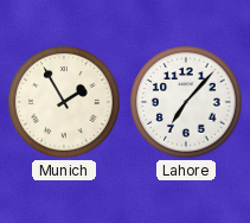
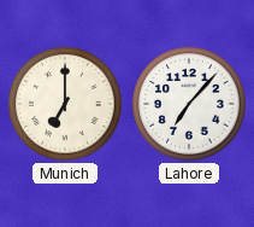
Munich: 1:55 -> 7:00
